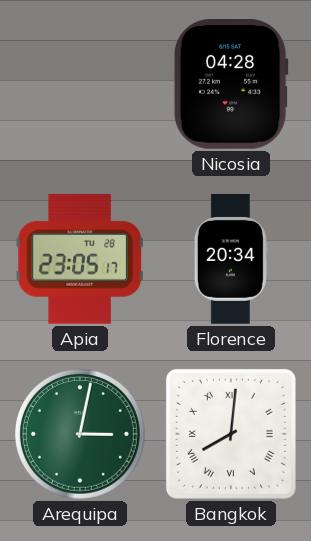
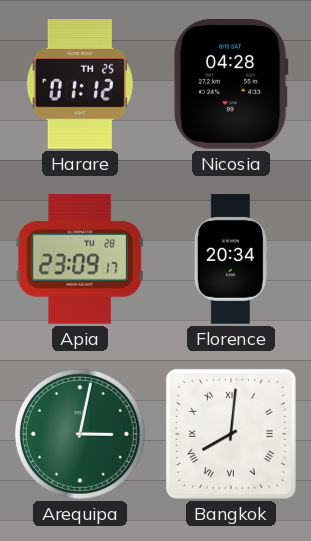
Harare: none -> 01:12
Apia: 23:05 -> 23:09
